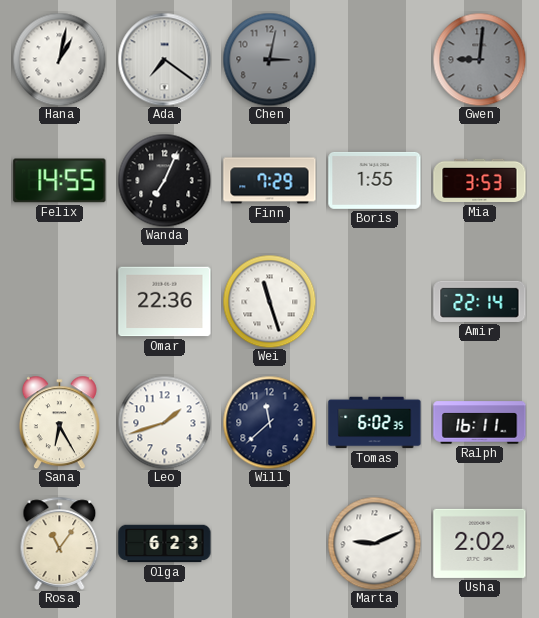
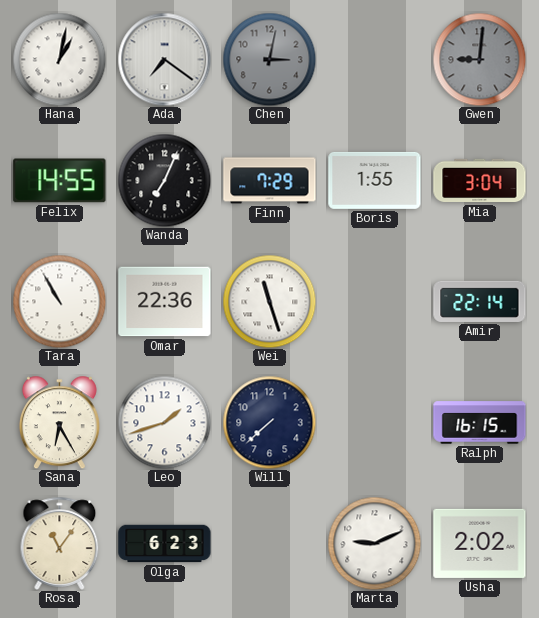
Mia: 3:53 -> 3:04
Tara: none -> 10:55
Will: 11:38 -> 7:38
Tomas: 6:02 -> none
Ralph: 16:11 -> 16:15
